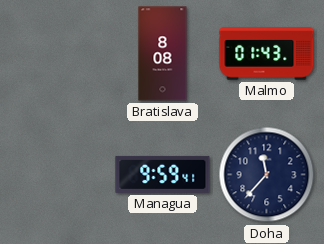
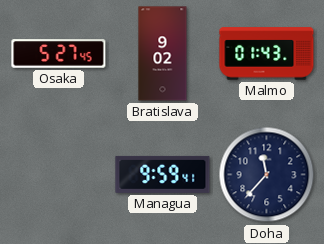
Osaka: none -> 5:27
Bratislava: 8:08 -> 9:02
